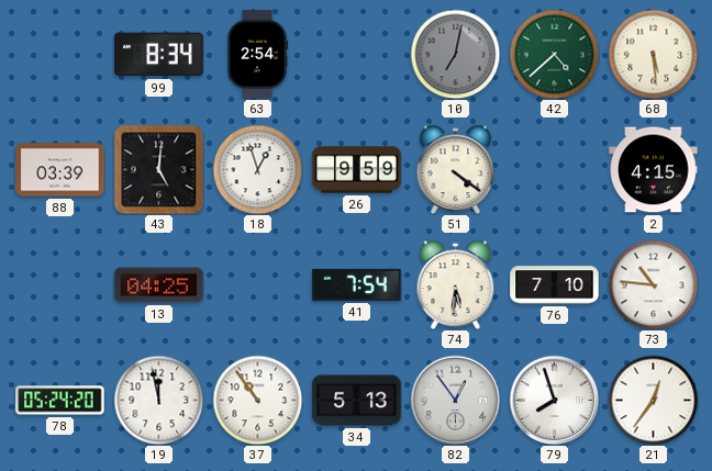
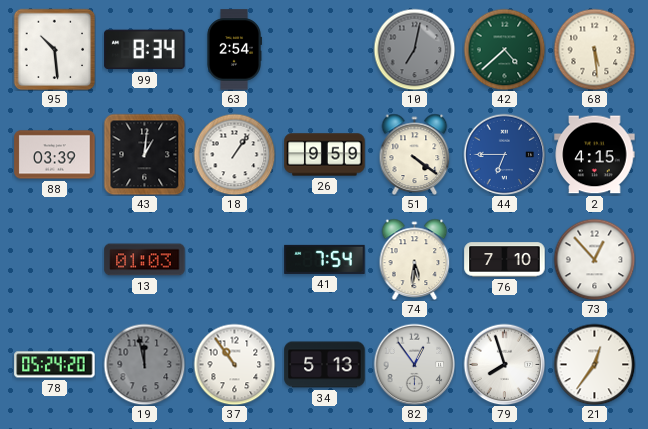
95: none -> 10:29
43: 5:01 -> 1:01
18: 12:57 -> 1:06
44: none -> 6:45
13: 04:25 -> 01:03
73: 10:46 -> 12:53
19 dial: white -> grey
